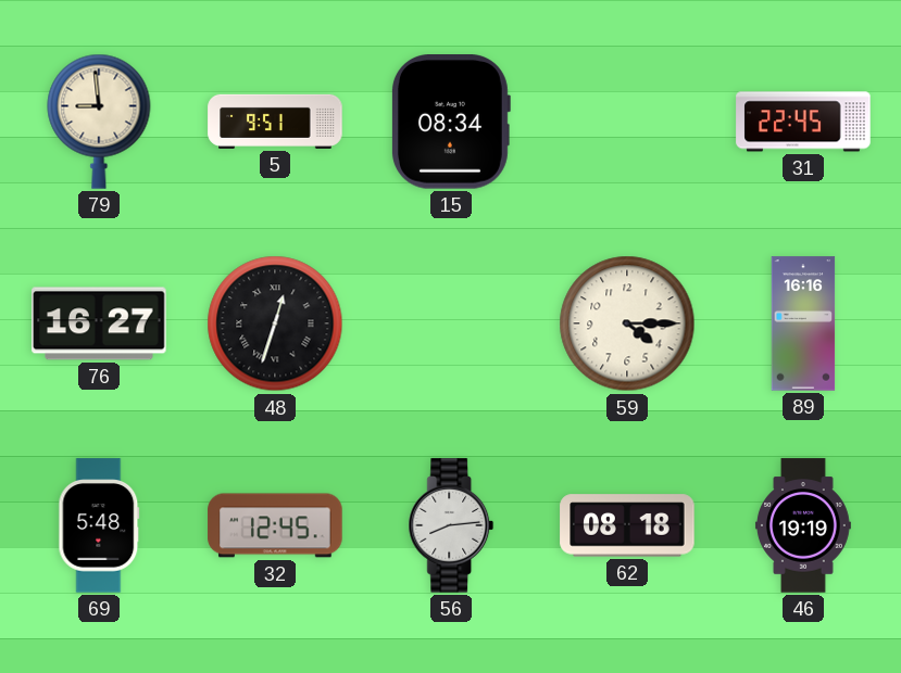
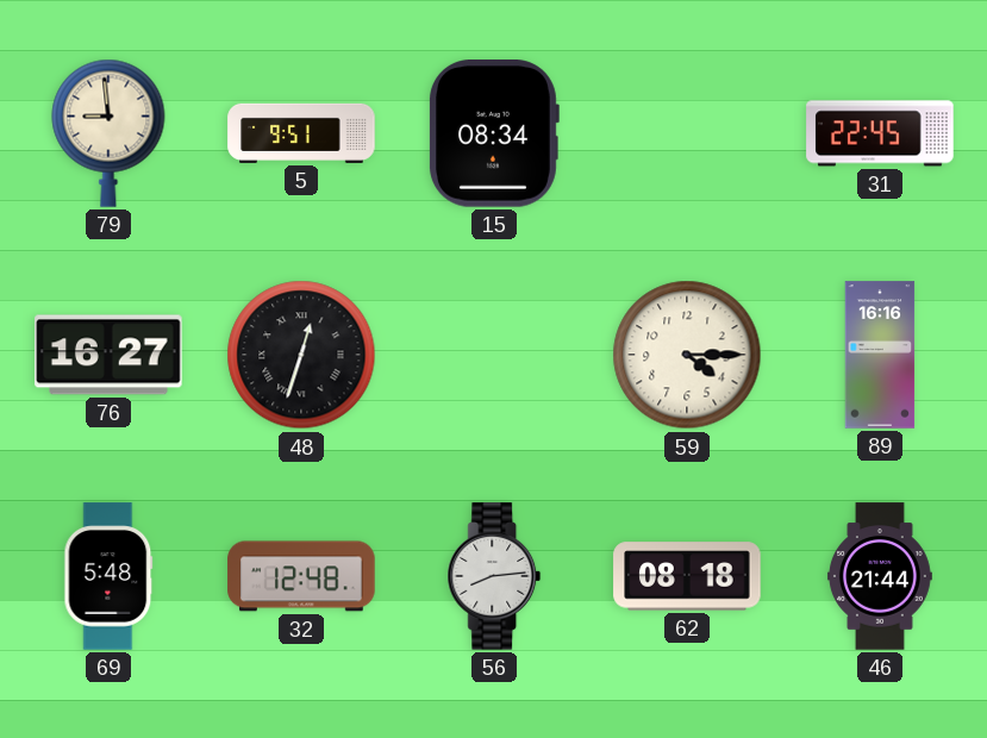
32: 12:45 -> 12:48
46: 19:19 -> 21:44
